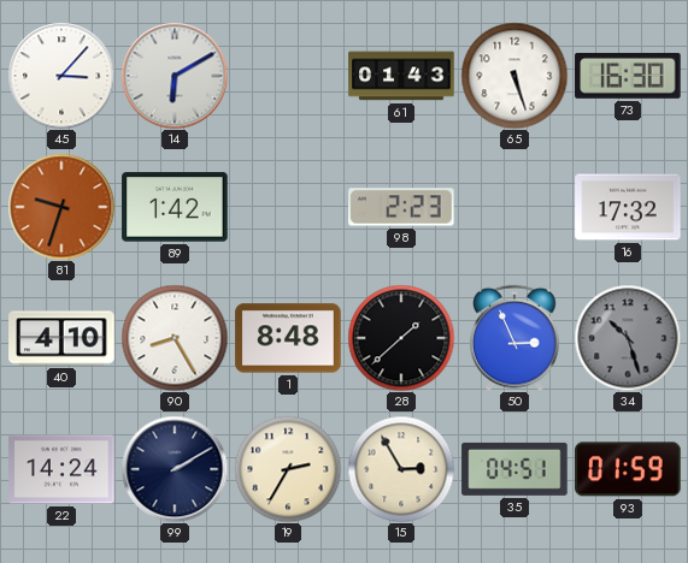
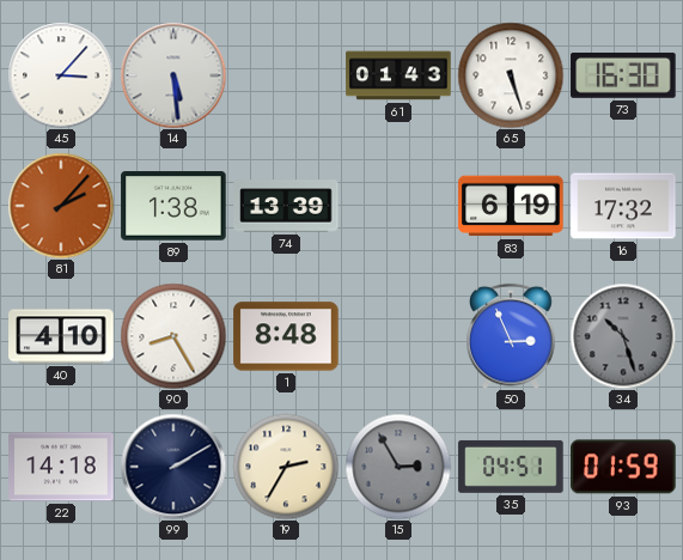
14: 6:10 -> 5:29
81: 9:33 -> 2:07
89: 1:42 -> 1:38
74: none -> 13:39
98: 2:23 -> none
83: none -> 6:19
28: 1:38 -> none
22: 14:24 -> 14:18
15 dial: cream -> grey
